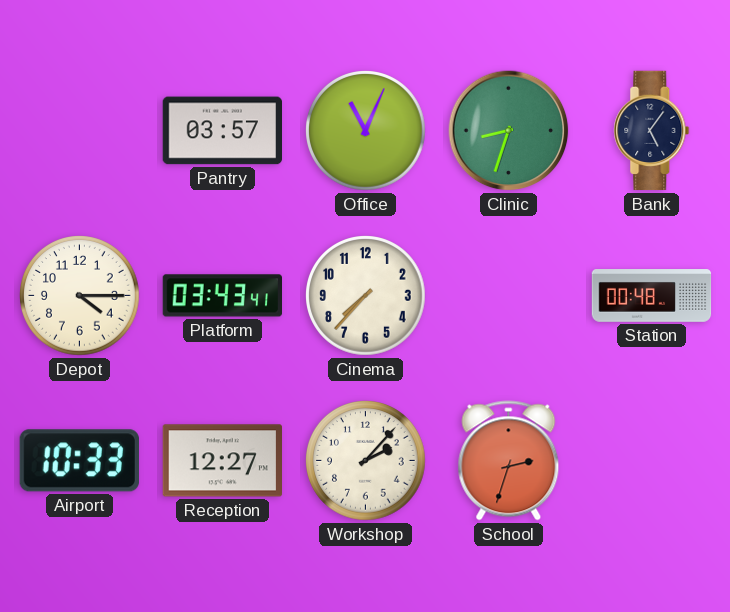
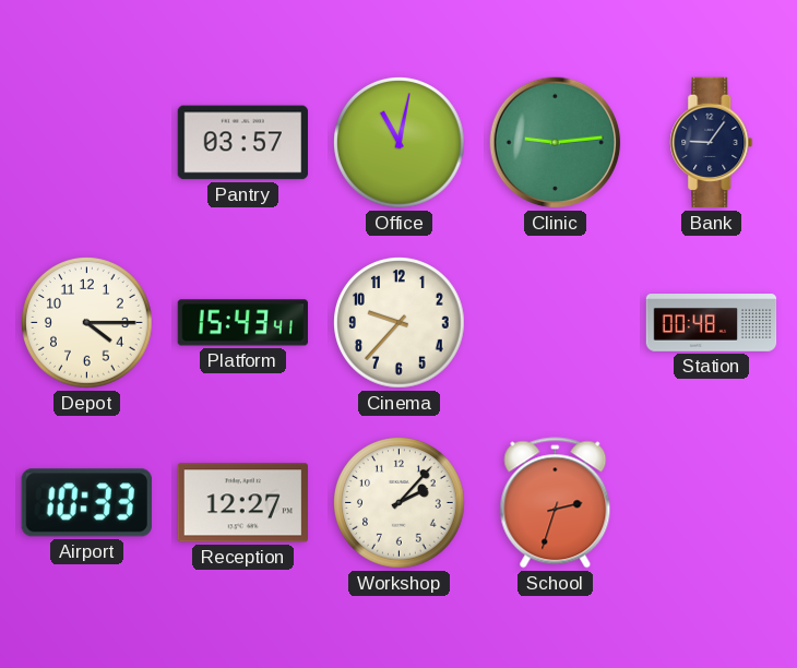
Office: 11:04 -> 11:02
Clinic: 8:33 -> 9:14
Bank: 5:06 -> 9:06
Platform: 03:43 -> 15:43
Cinema: 7:37 -> 9:37
